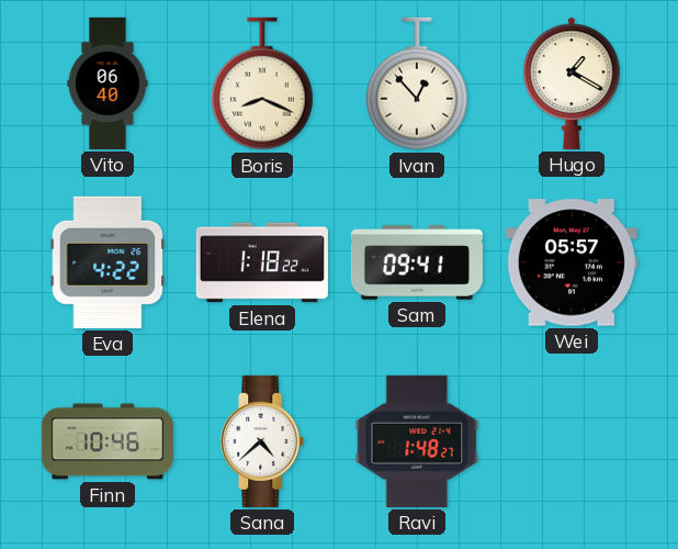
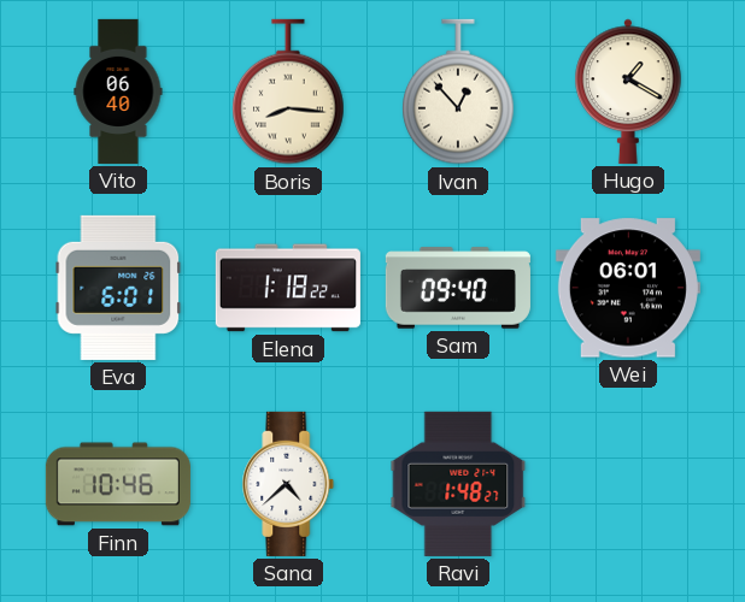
Boris: 8:19 -> 8:16
Eva: 4:22 -> 6:01
Sam: 09:41 -> 09:40
Wei: 05:57 -> 06:01
